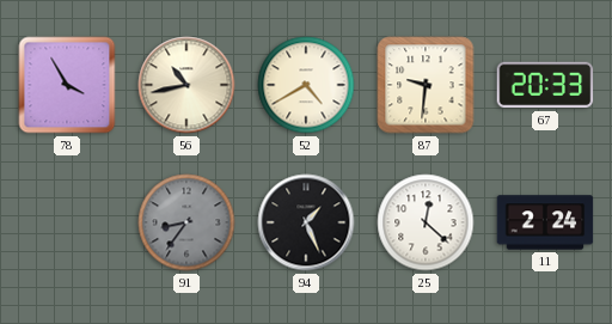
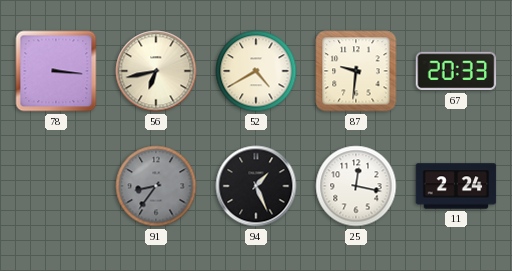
78: 3:55 -> 3:16
56: 10:43 -> 6:43
25: 12:22 -> 12:17
